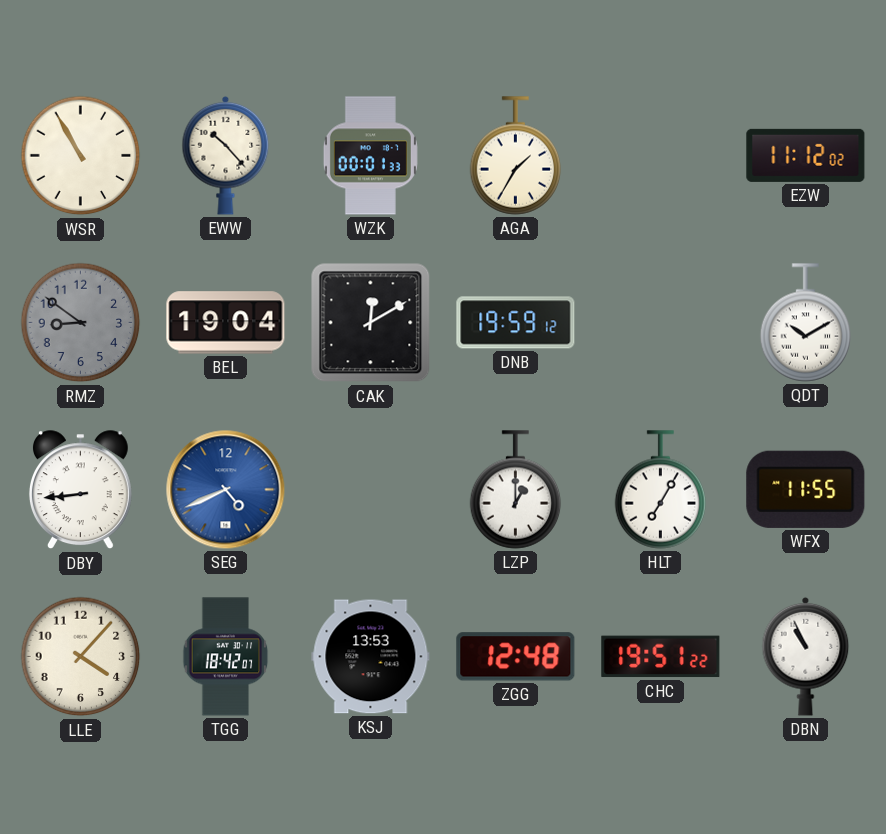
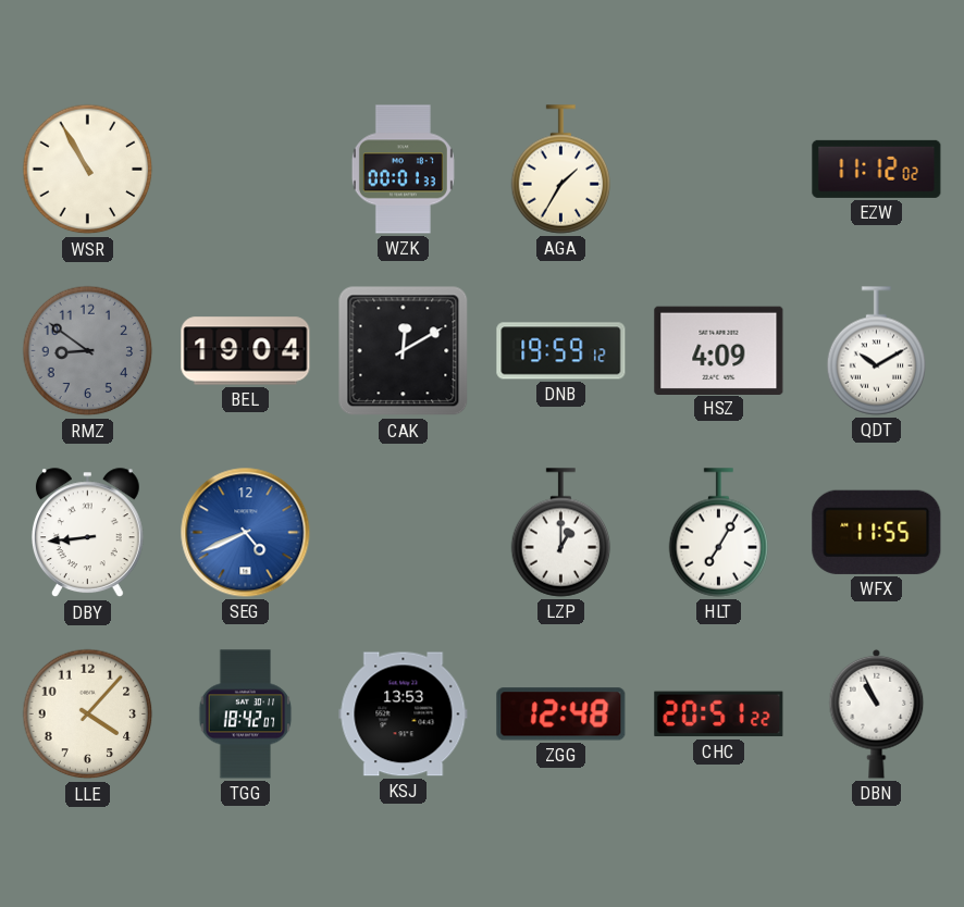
EWW: 10:23 -> none
HSZ: none -> 4:09
CHC: 19:51 -> 20:51
